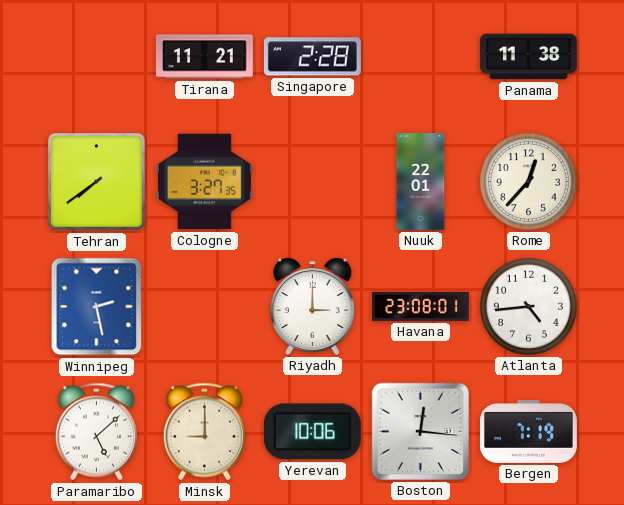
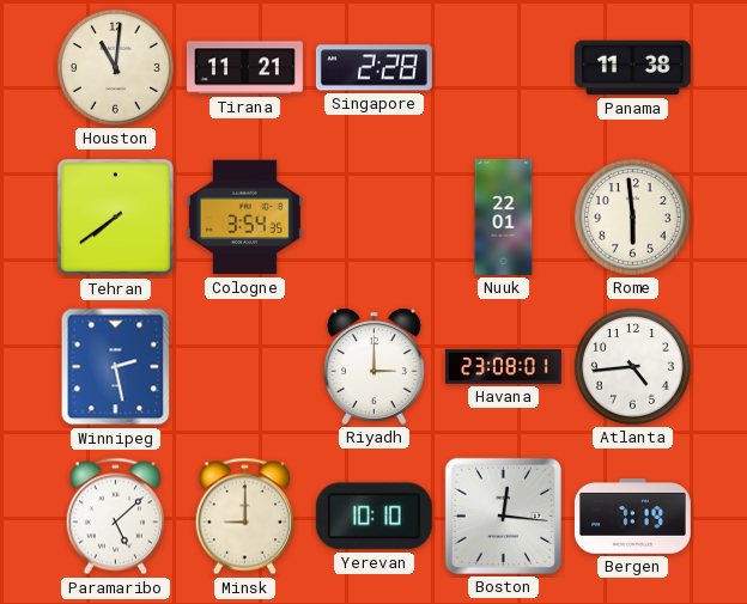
Houston: none -> 11:01
Cologne: 3:27 -> 3:54
Rome: 12:37 -> 5:59
Yerevan: 10:06 -> 10:10
